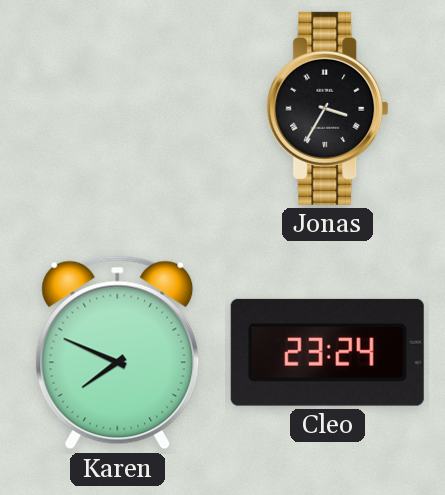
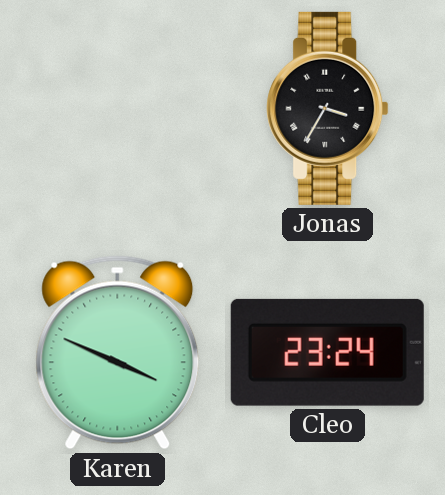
Karen: 7:49 -> 3:49
